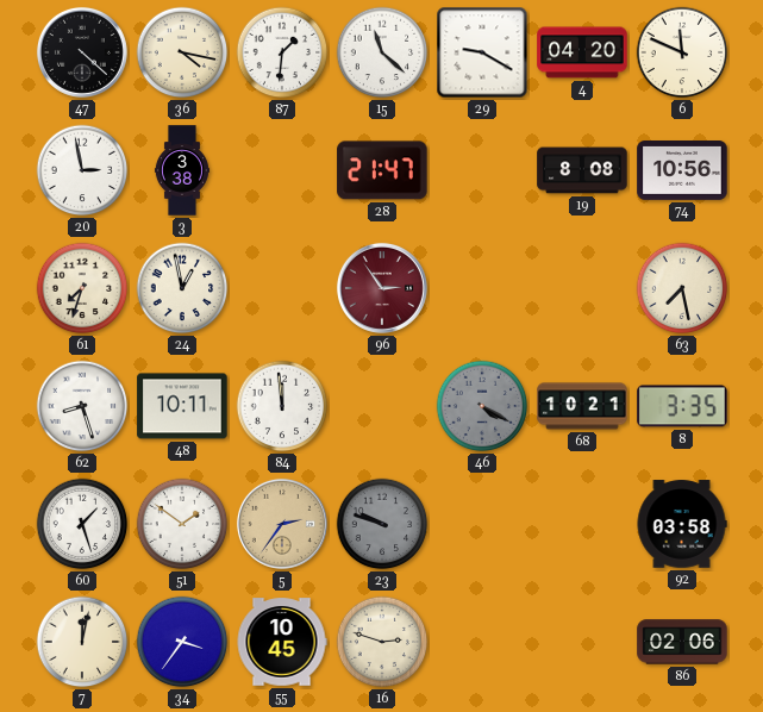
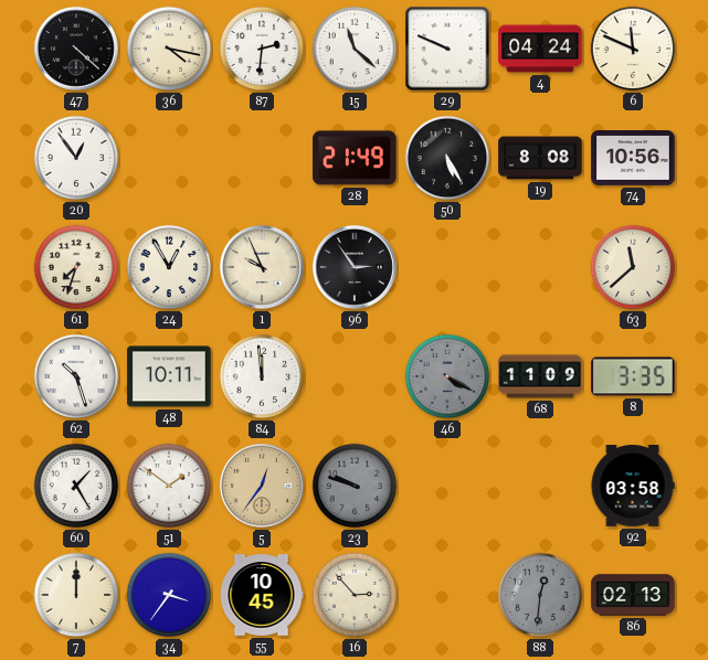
87: 1:31 -> 2:31
29: 9:20 -> 9:49
4: 04:20 -> 04:24
20: 2:58 -> 12:54
3: 3:38 -> none
28: 21:47 -> 21:49
50: none -> 5:25
24: 12:58 -> 12:55
1: none -> 9:56
96 dial: burgundy -> black
63: 7:28 -> 11:38
62: 8:27 -> 10:27
68: 10:21 -> 11:09
60: 1:27 -> 1:25
5: 2:36 -> 12:36
7: 12:02 -> 12:00
16: 2:48 -> 2:53
88: none -> 12:31
86: 02:06 -> 02:13
